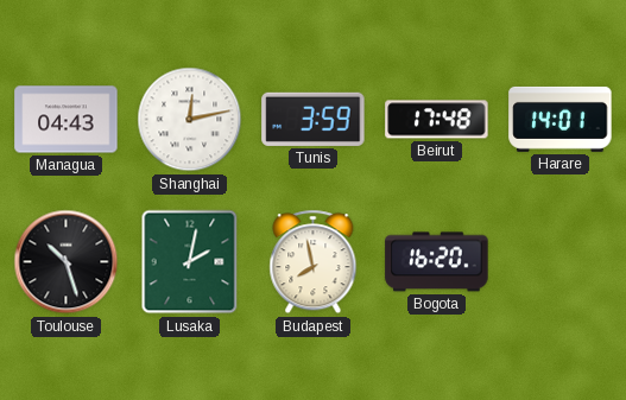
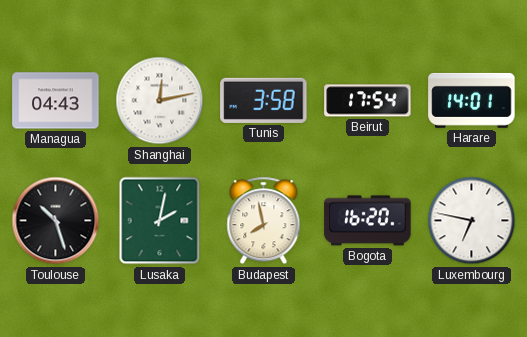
Tunis: 3:59 -> 3:58
Beirut: 17:48 -> 17:54
Luxembourg: none -> 6:47
